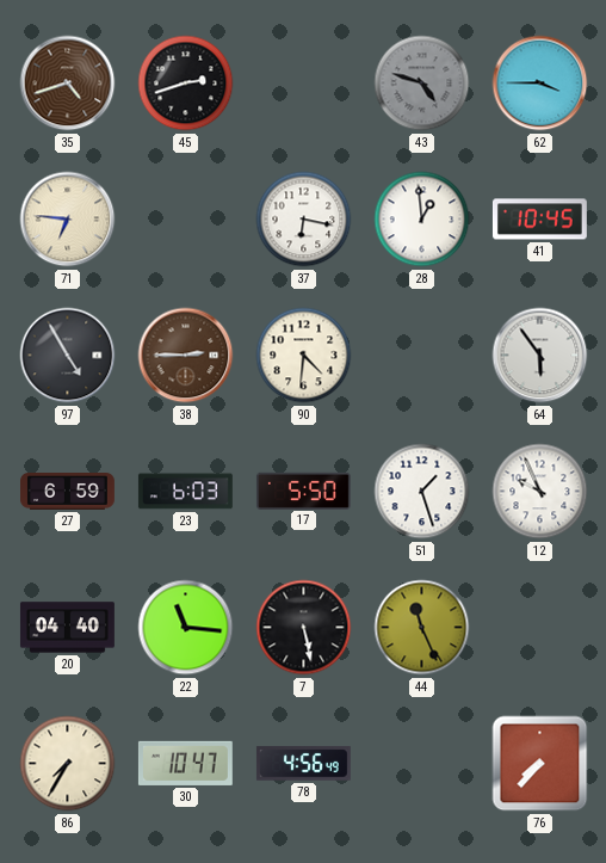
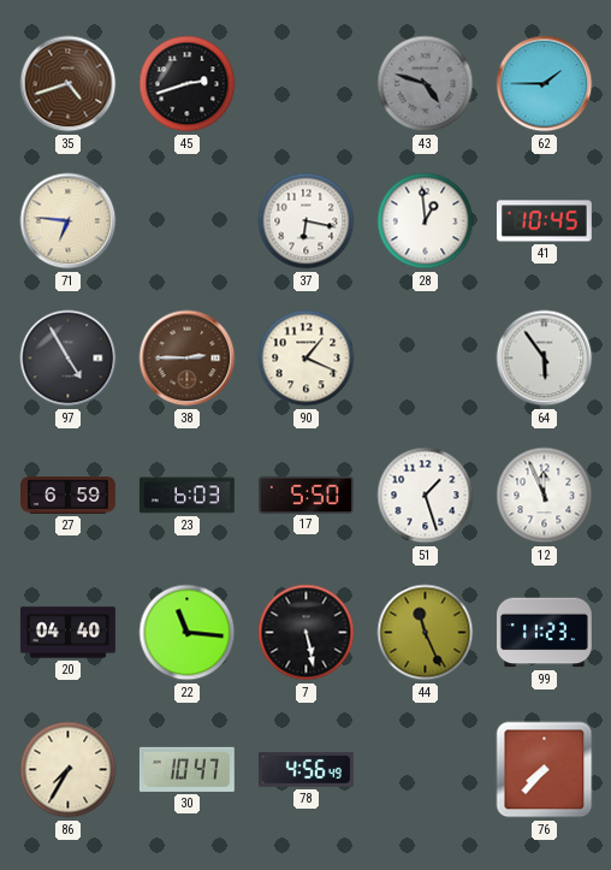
62: 3:45 -> 1:45
90: 4:31 -> 1:19
12: 9:56 -> 11:56
99: none -> 11:23
